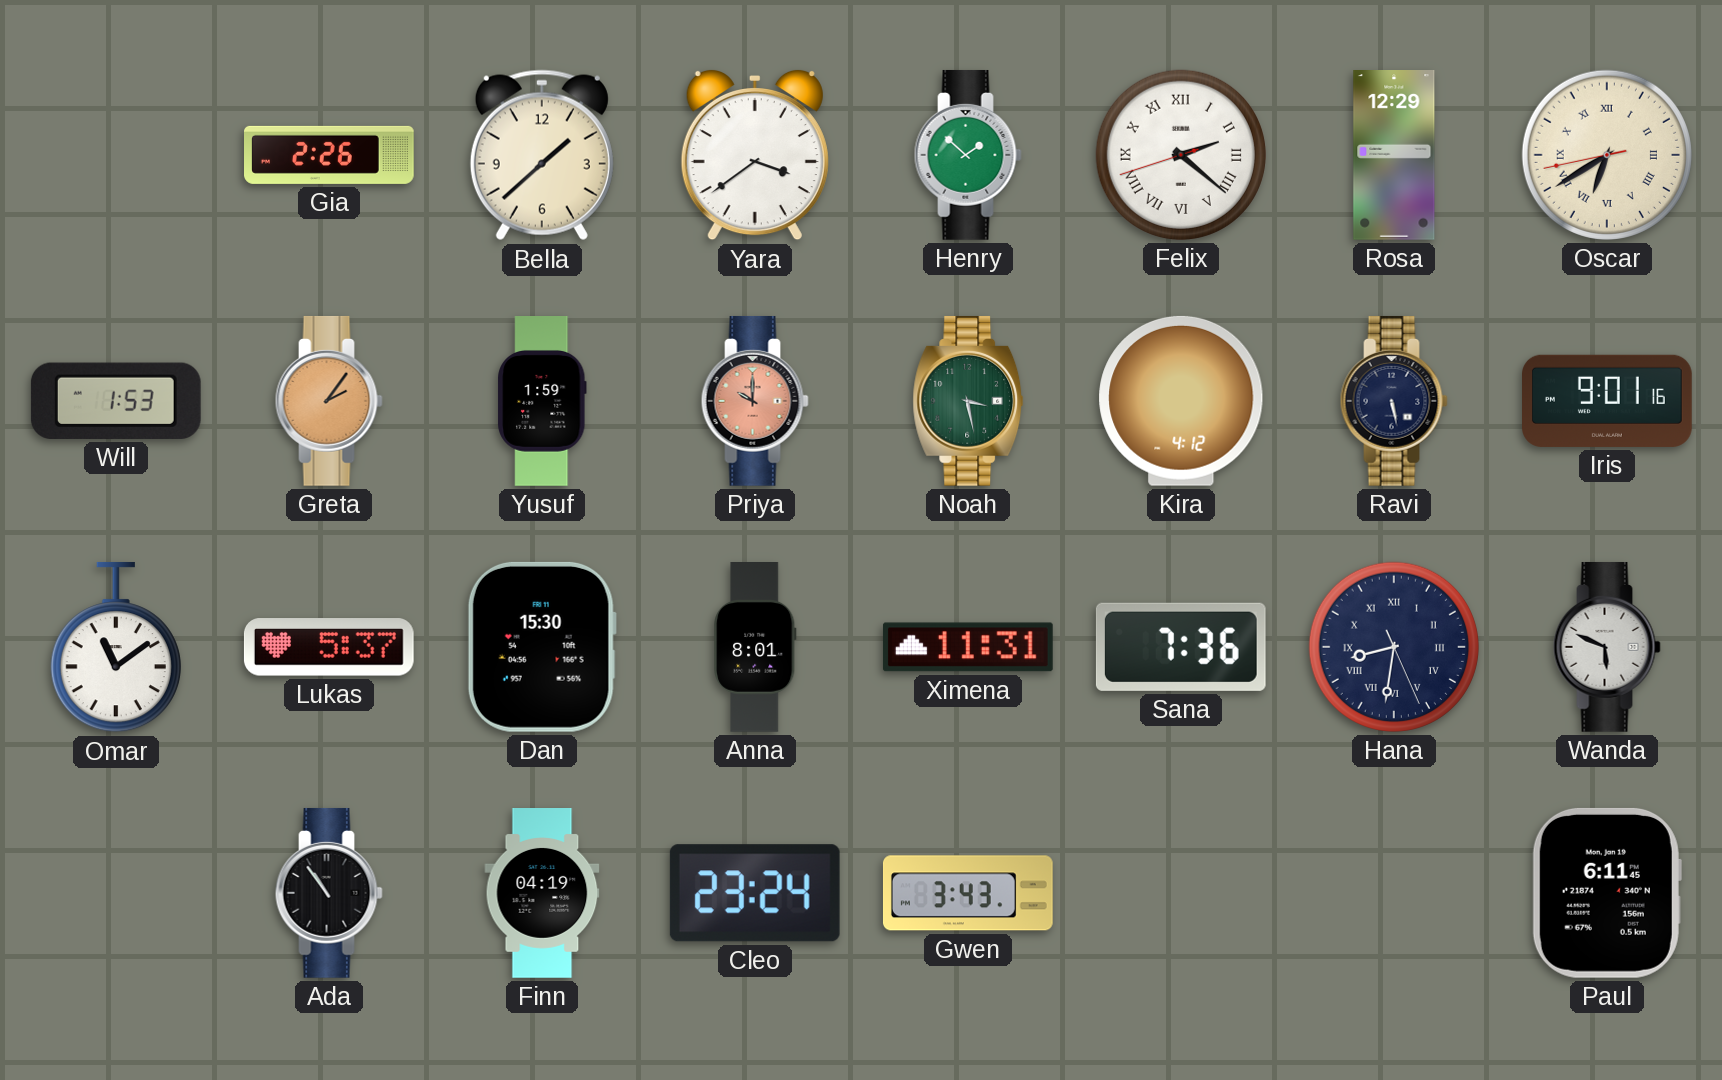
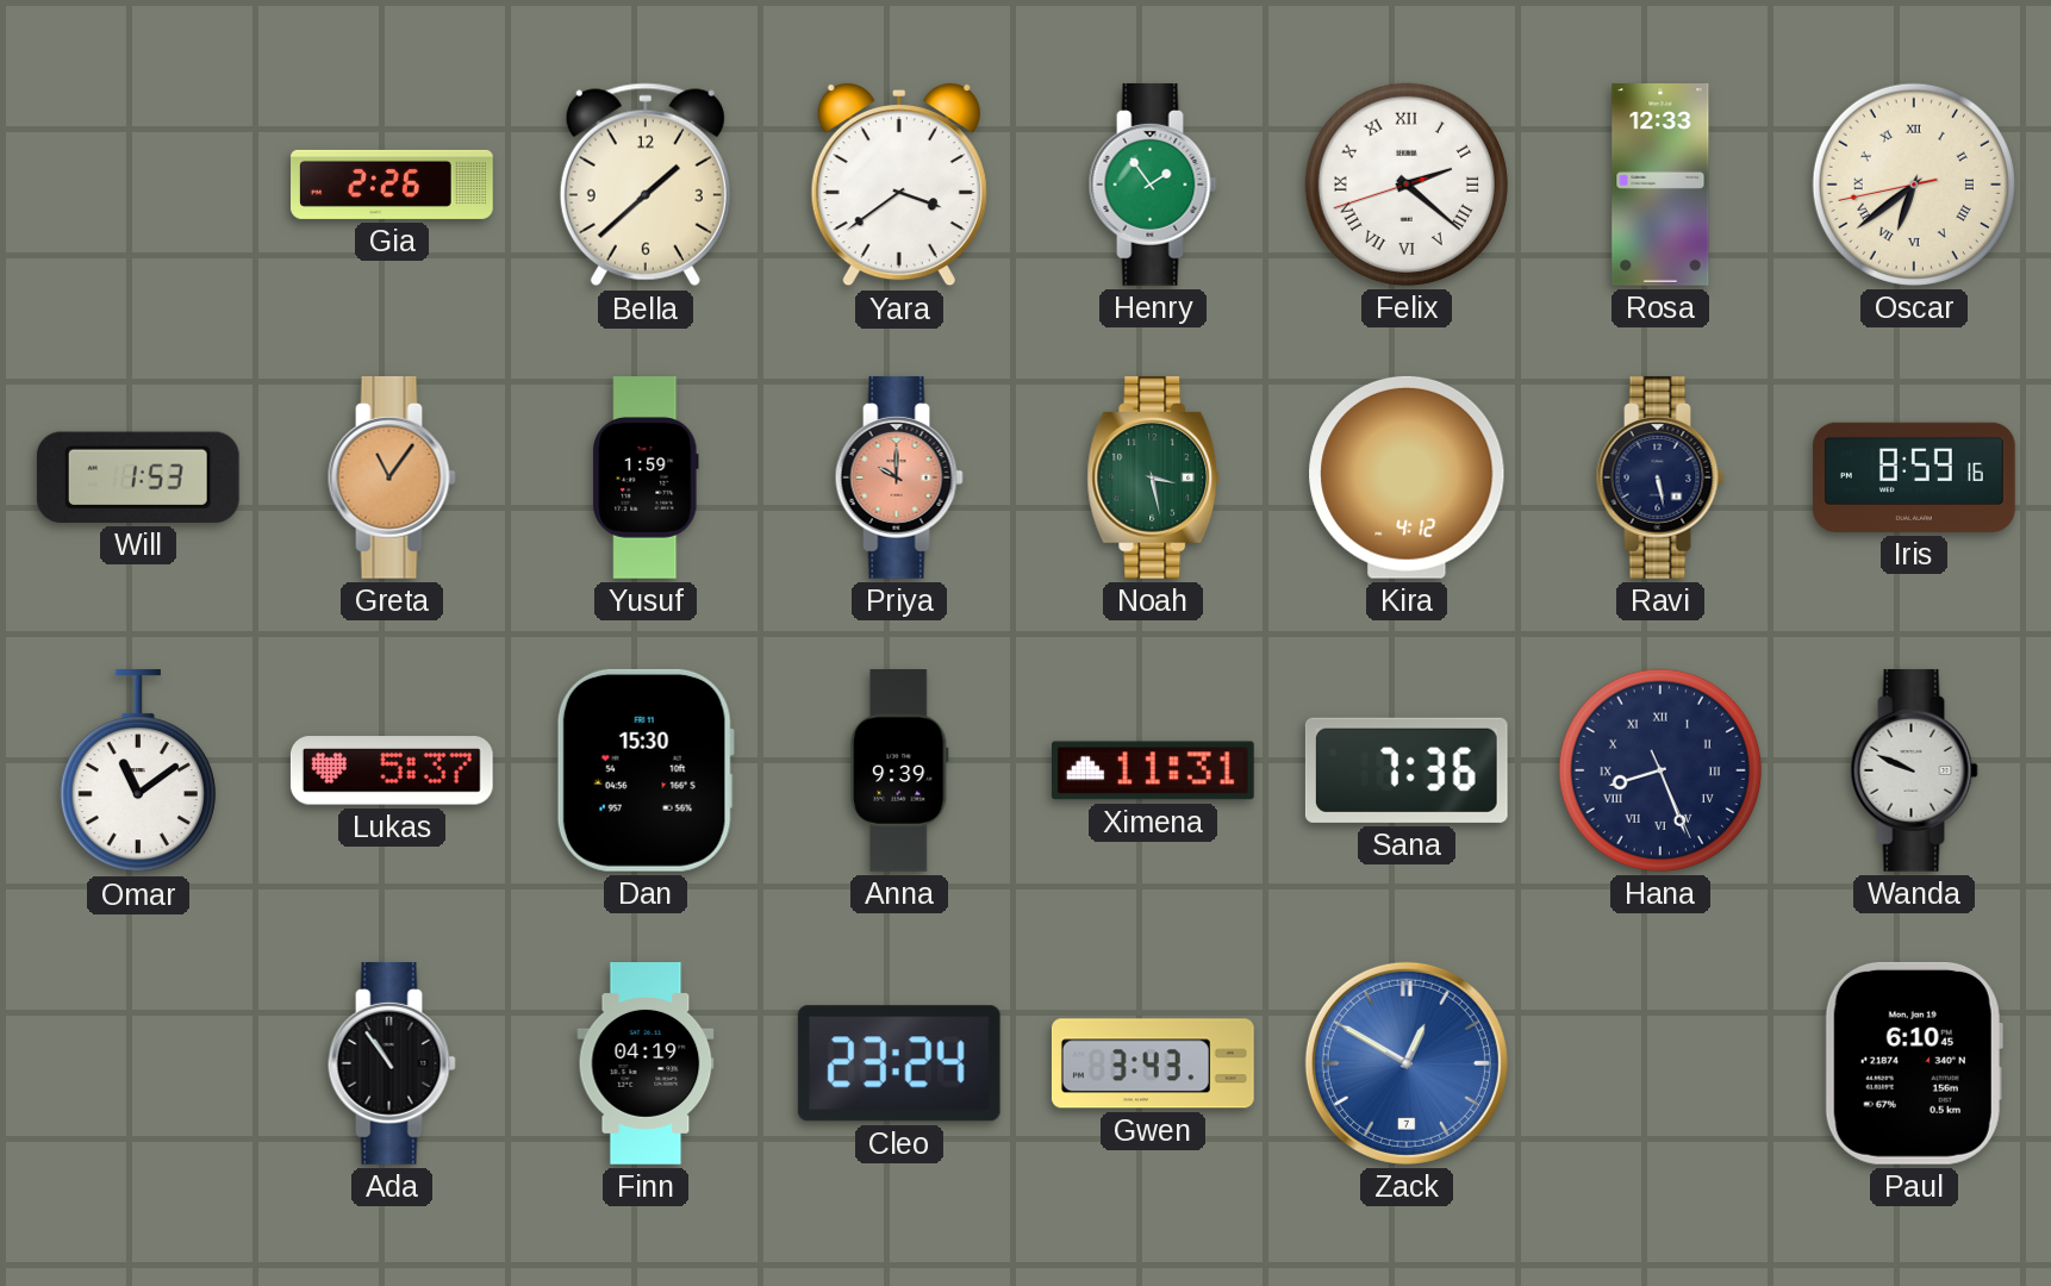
Henry: 1:52 -> 1:54
Rosa: 12:29 -> 12:33
Oscar: 6:39 -> 6:38
Greta: 2:06 -> 11:06
Iris: 9:01 -> 8:59
Anna: 8:01 -> 9:39
Hana: 8:31 -> 8:26
Wanda: 5:49 -> 9:49
Zack: none -> 12:50
Paul: 6:11 -> 6:10
